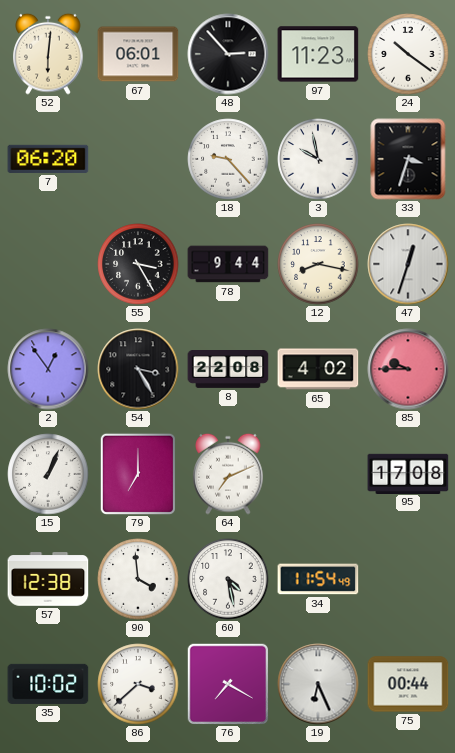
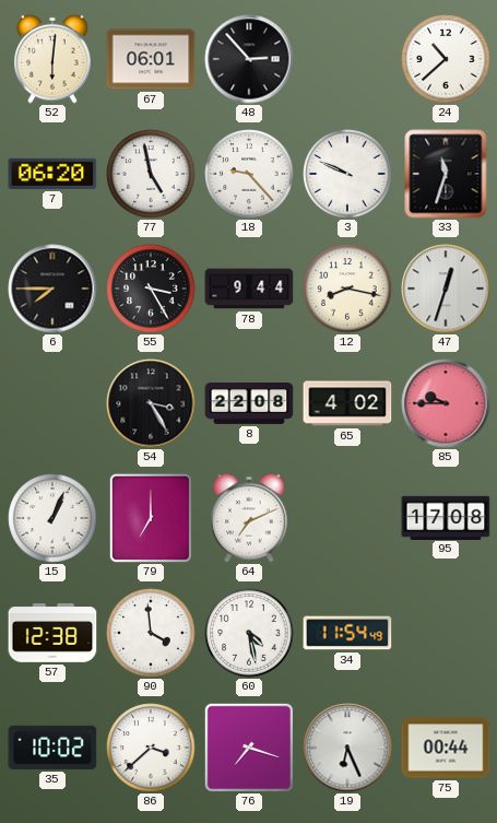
97: 11:23 -> none
24: 10:21 -> 10:38
77: none -> 4:58
3: 9:58 -> 9:49
33: 3:33 -> 11:33
6: none -> 7:45
2: 12:54 -> none
76: 7:20 -> 7:18
